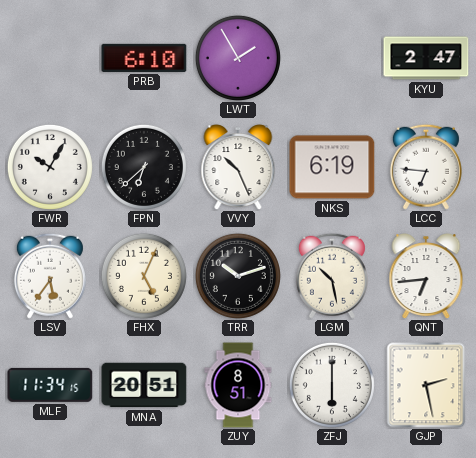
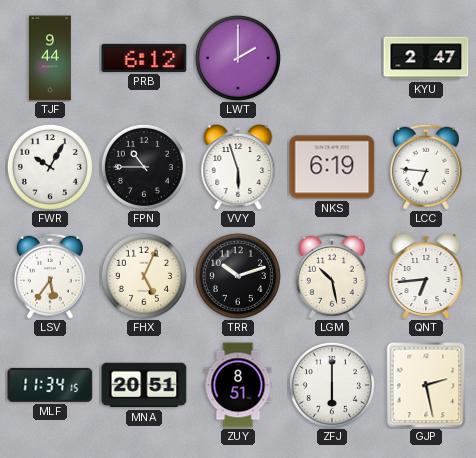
TJF: none -> 9:44
PRB: 6:10 -> 6:12
LWT: 1:55 -> 2:00
FPN: 6:38 -> 10:45
VVY: 10:26 -> 5:57
